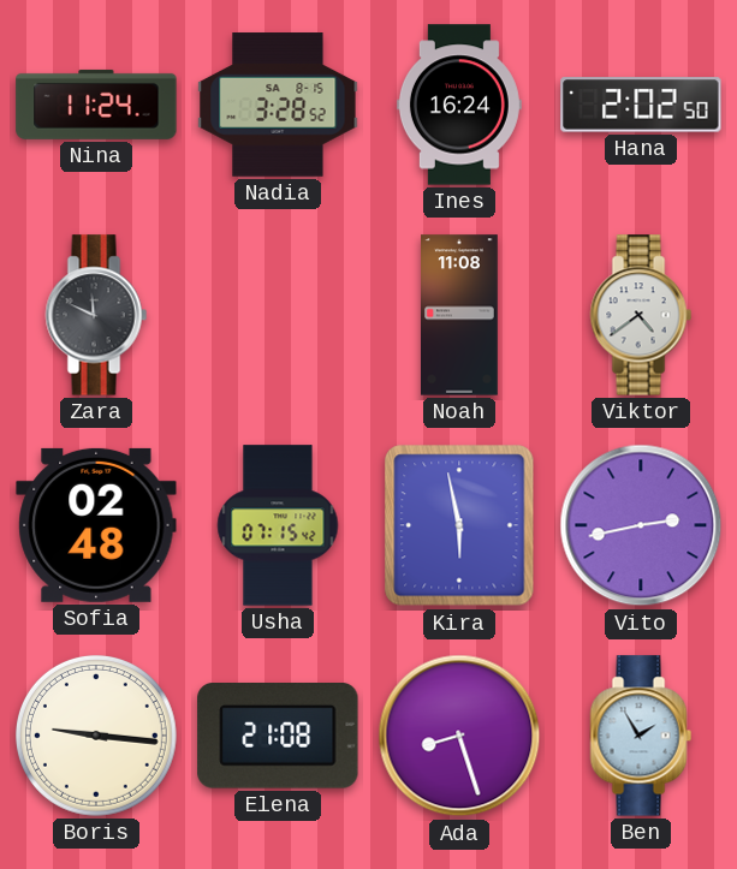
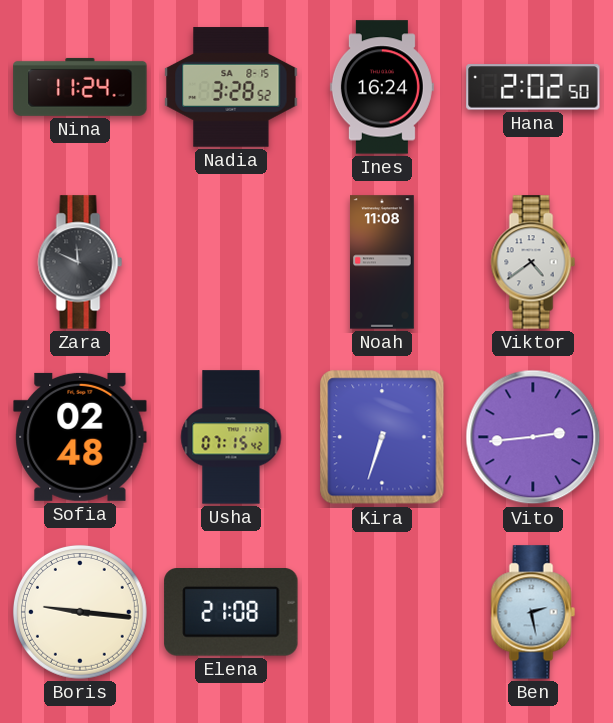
Kira: 5:58 -> 6:33
Vito: 2:43 -> 2:44
Ada: 8:27 -> none
Ben: 1:55 -> 2:28
